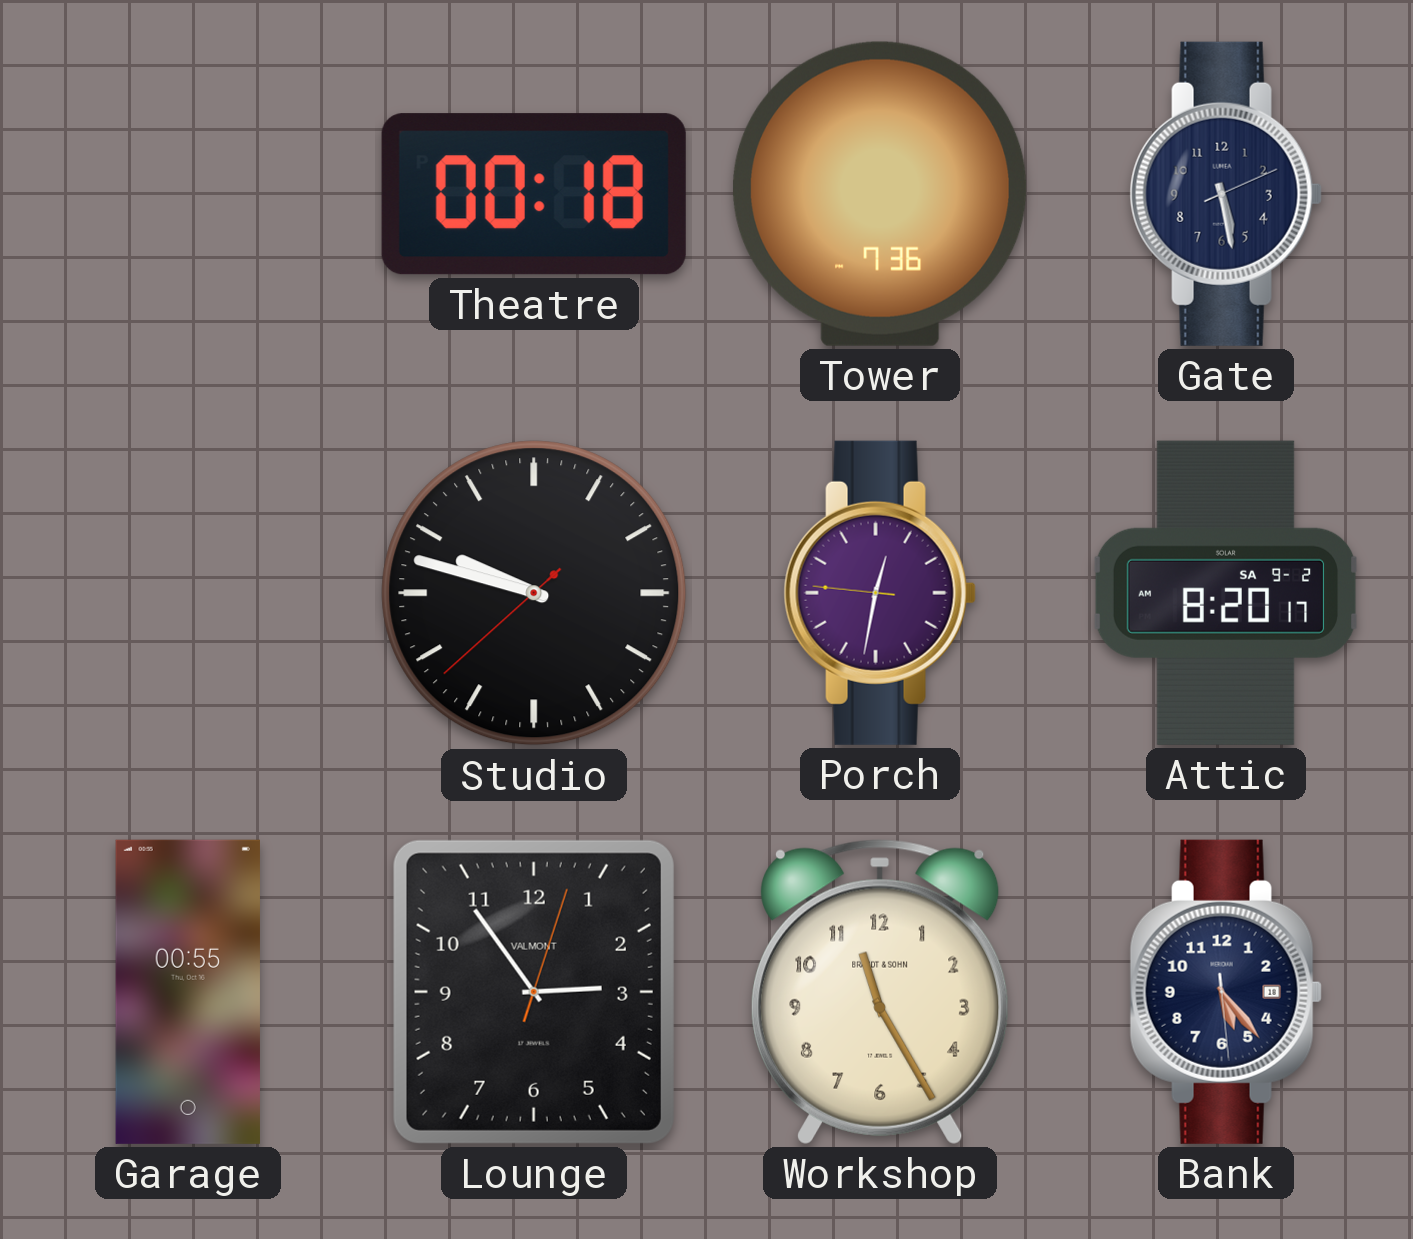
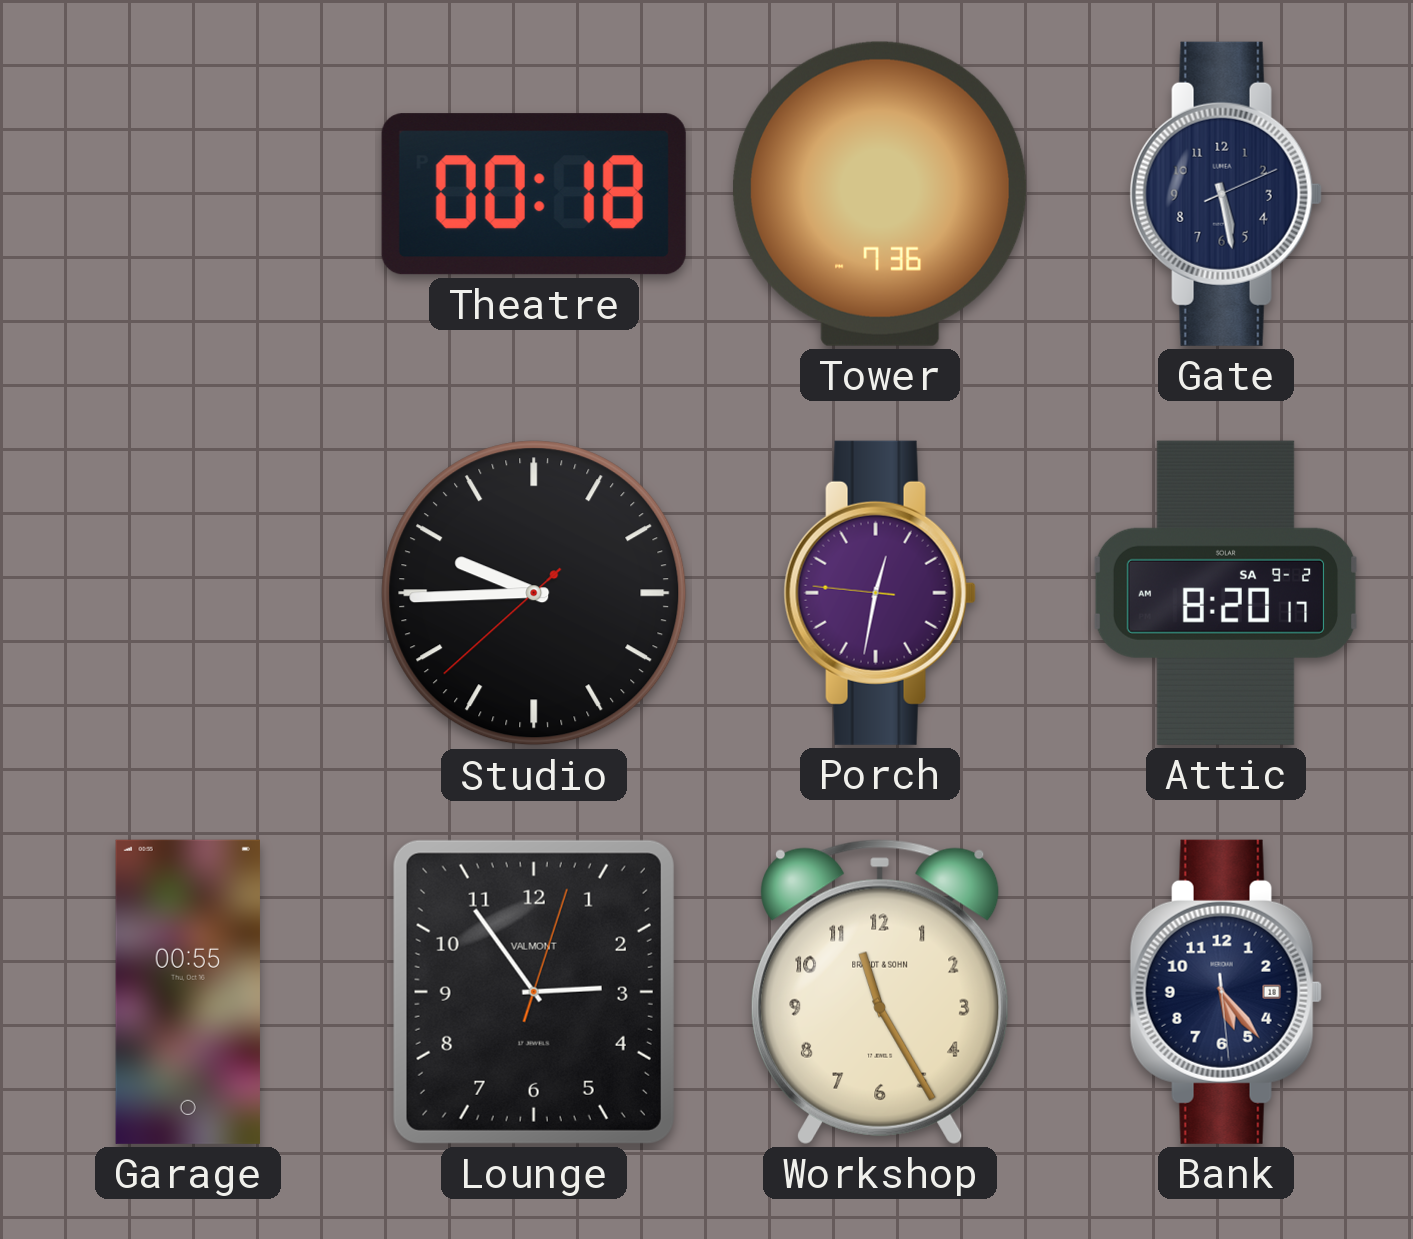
Studio: 9:47 -> 9:44
